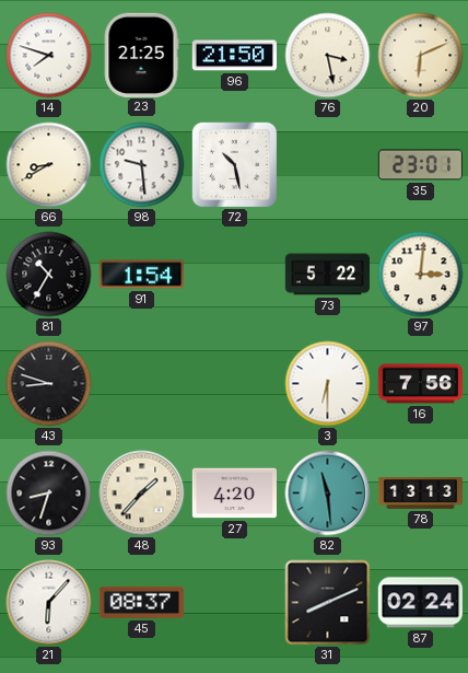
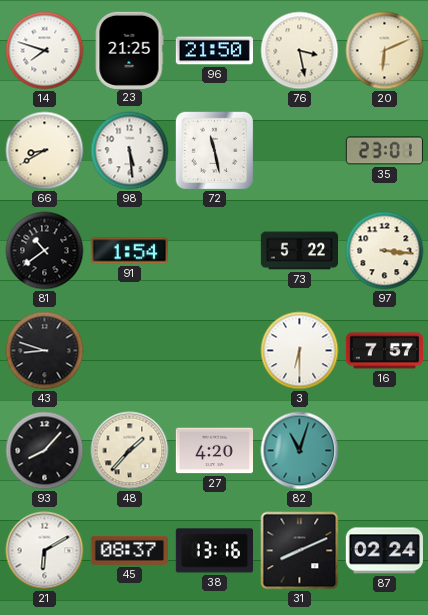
98: 9:29 -> 5:29
72: 10:28 -> 11:28
81: 10:35 -> 10:39
97: 3:01 -> 3:16
16: 7:56 -> 7:57
93: 8:33 -> 8:07
82: 11:29 -> 11:03
78: 13:13 -> none
21: 6:07 -> 6:10
38: none -> 13:16
